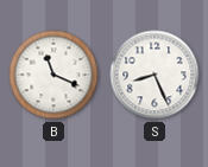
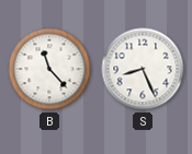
B: 11:19 -> 11:23
